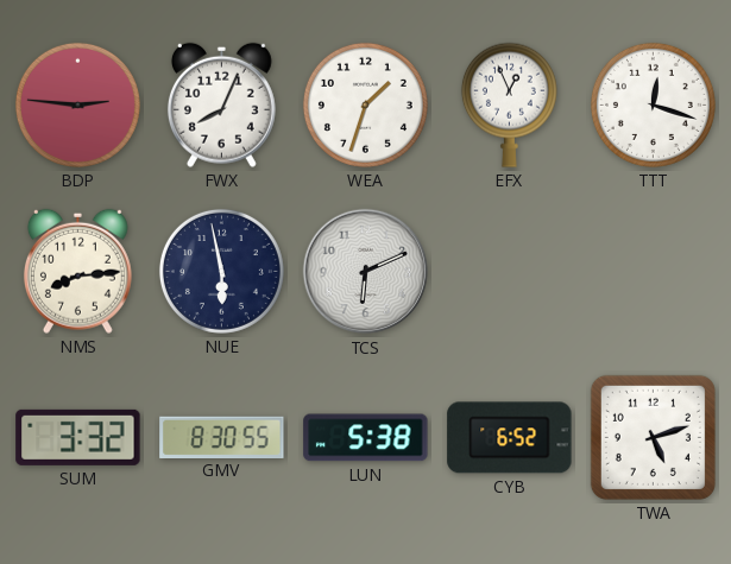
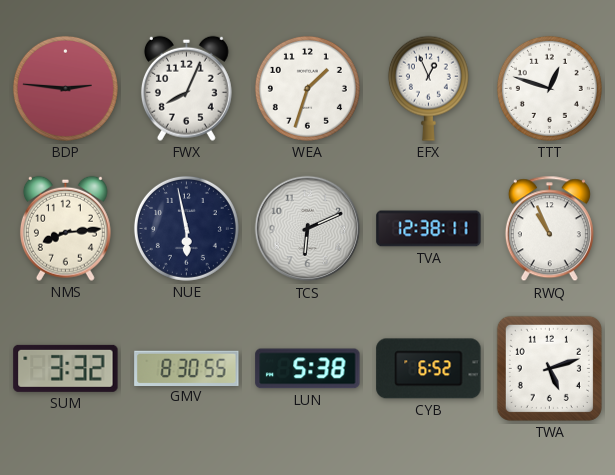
TTT: 12:18 -> 12:48
TVA: none -> 12:38
RWQ: none -> 10:56
